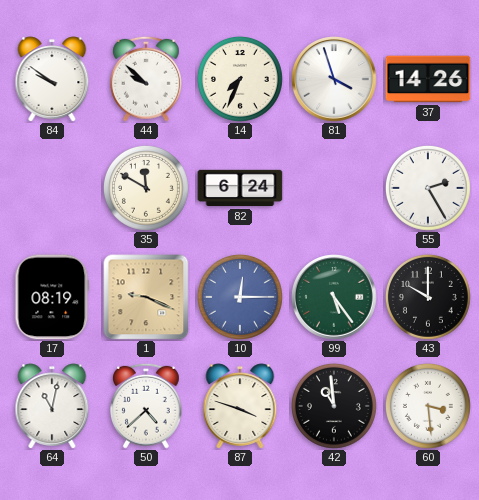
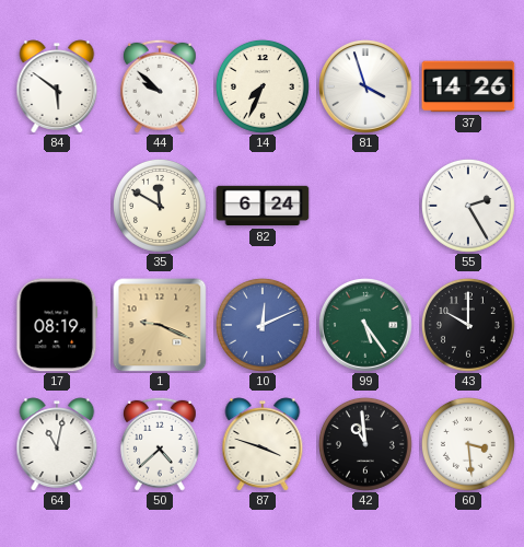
84: 9:51 -> 5:51
10: 12:15 -> 12:11
